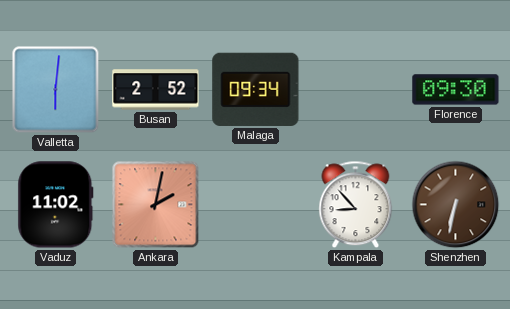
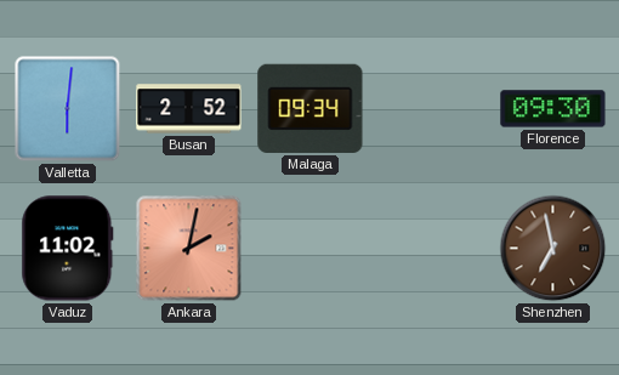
Kampala: 8:53 -> none
Shenzhen: 6:32 -> 6:58
